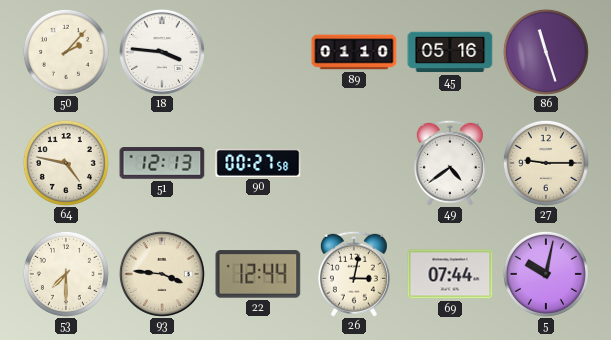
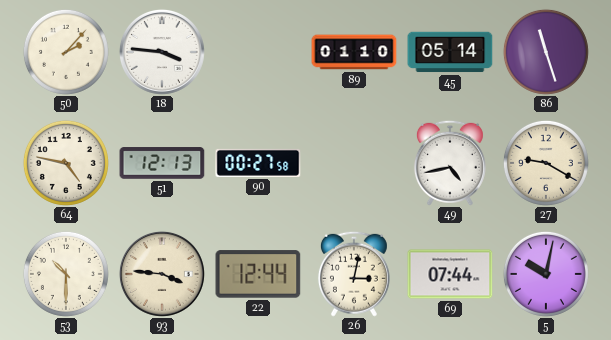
45: 05:16 -> 05:14
49: 4:39 -> 4:43
27: 9:15 -> 9:20
53: 7:30 -> 10:30
